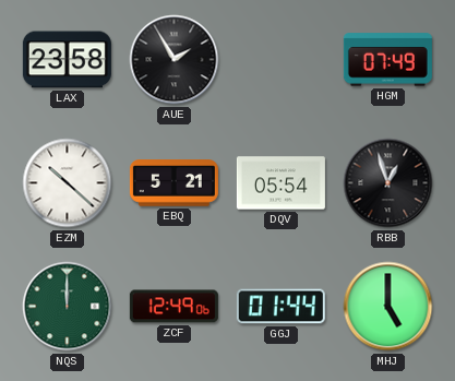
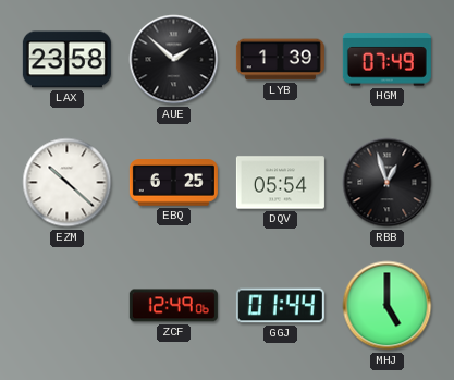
AUE: 1:55 -> 1:52
LYB: none -> 1:39
EBQ: 5:21 -> 6:25
NQS: 12:00 -> none
